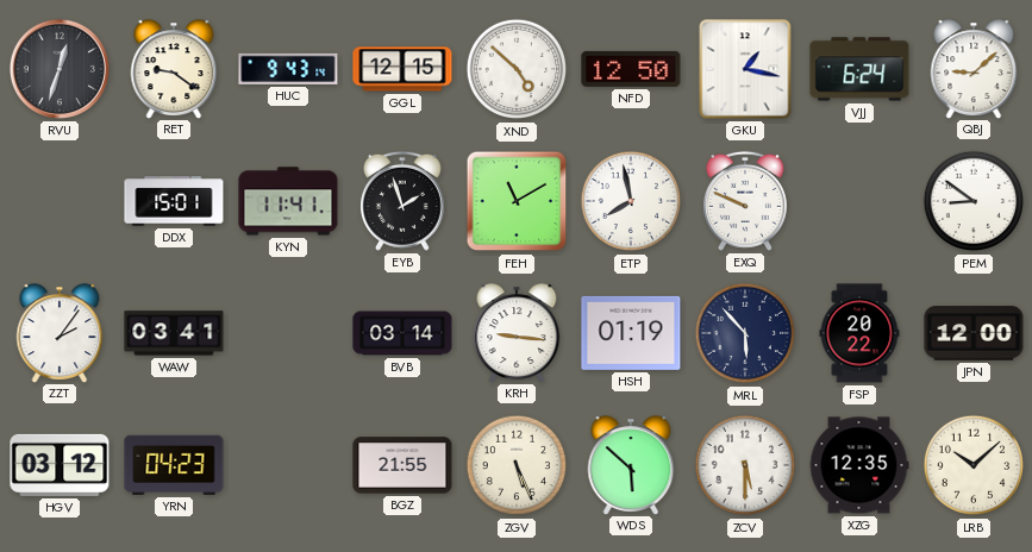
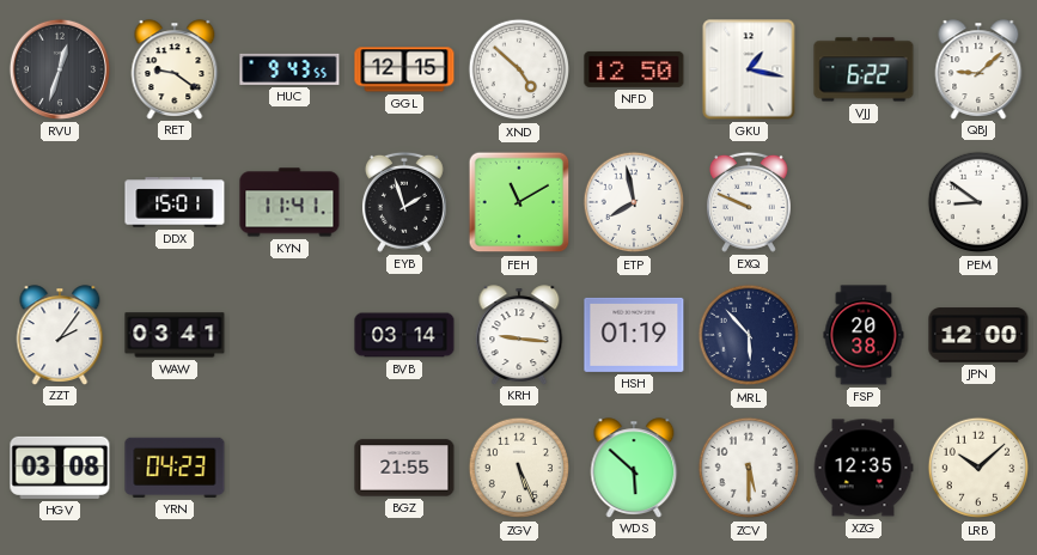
HUC: 9:43:14 -> 9:43:55
VJJ: 6:24 -> 6:22
FSP: 20:22 -> 20:38
HGV: 03:12 -> 03:08
